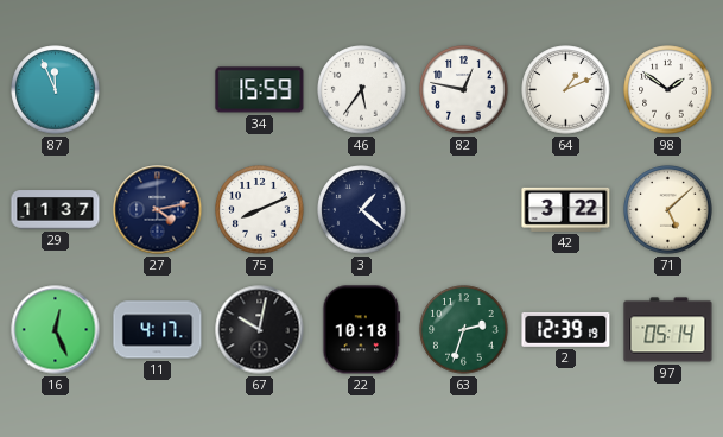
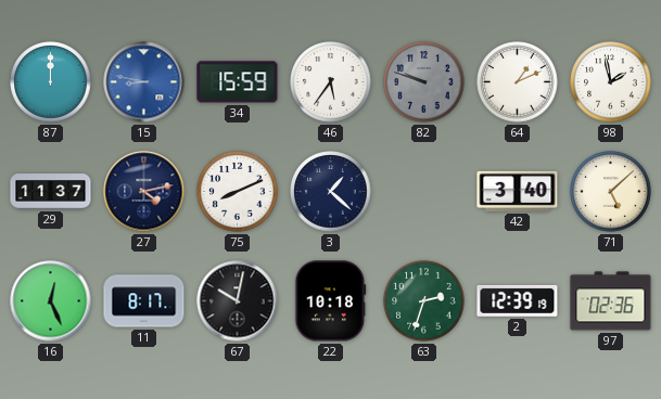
87: 11:56 -> 12:00
15: none -> 8:47
82: 12:47 -> 9:48
82 dial: white -> grey
98: 1:51 -> 1:58
42: 3:22 -> 3:40
11: 4:17 -> 8:17
97: 05:14 -> 02:36
